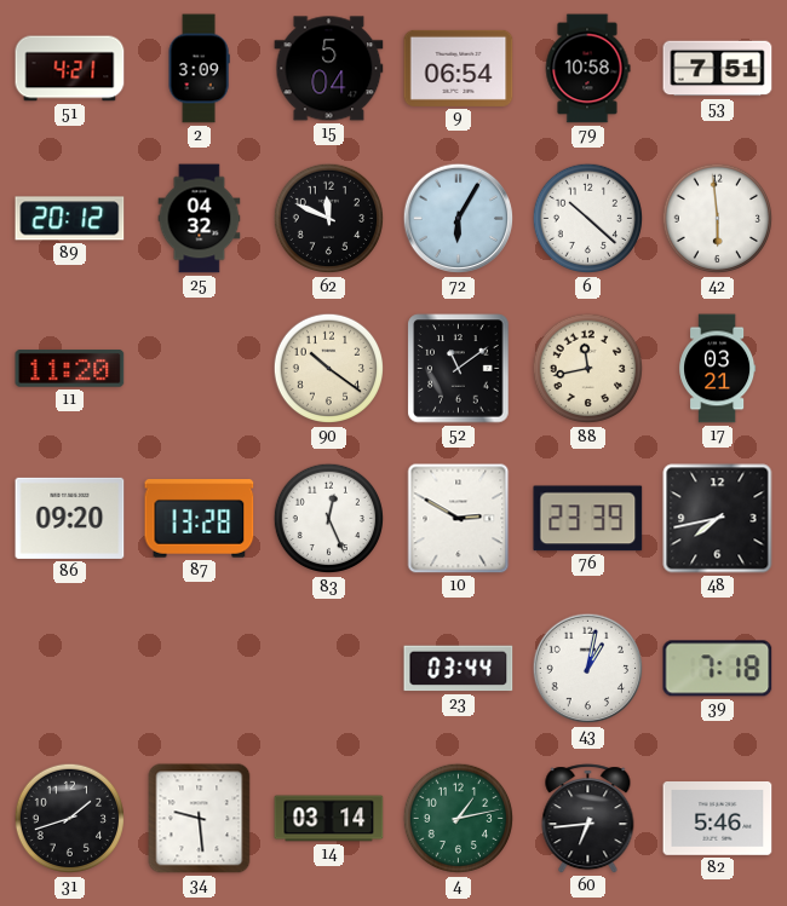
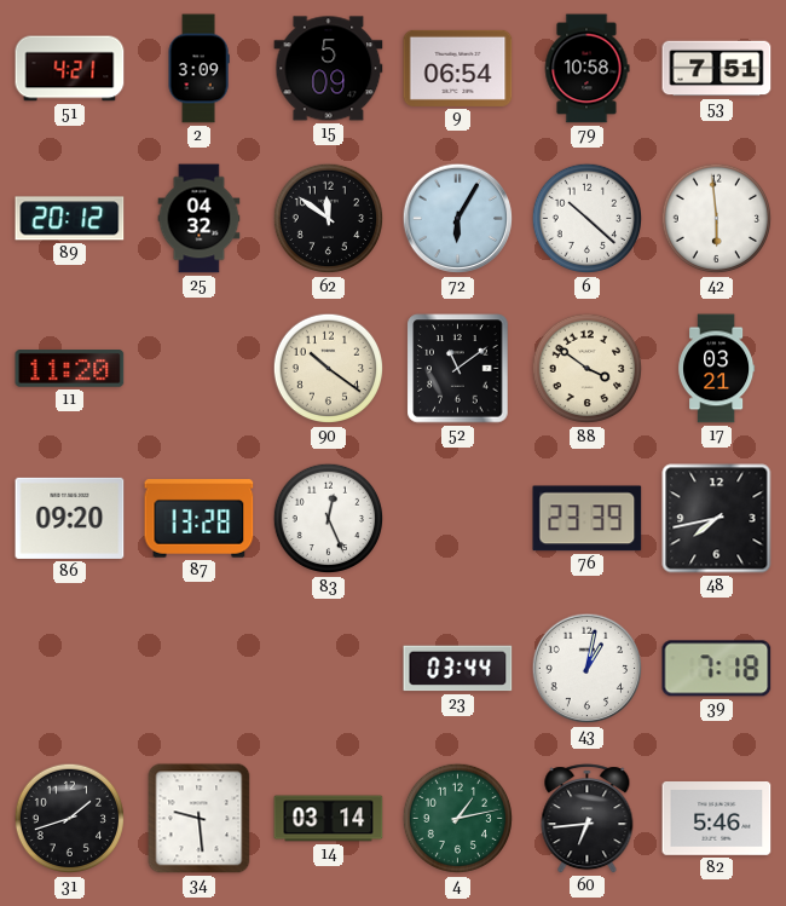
15: 5:04 -> 5:09
62: 11:49 -> 11:51
88: 11:43 -> 3:51
10: 2:50 -> none
